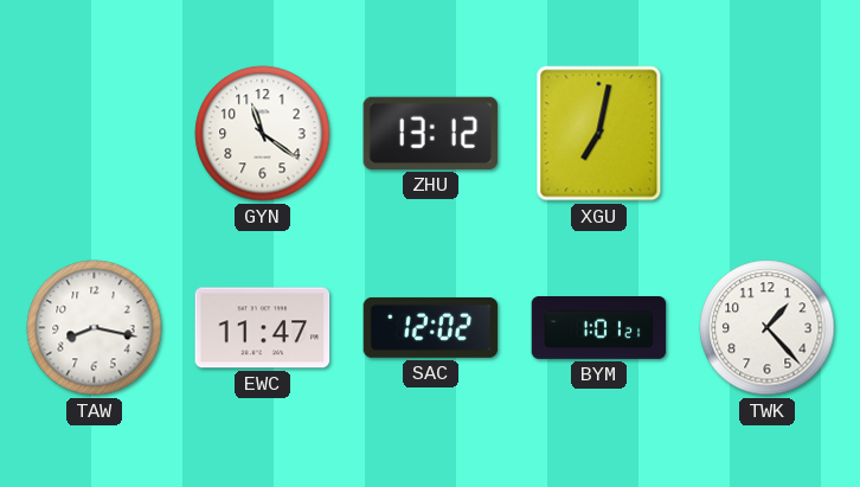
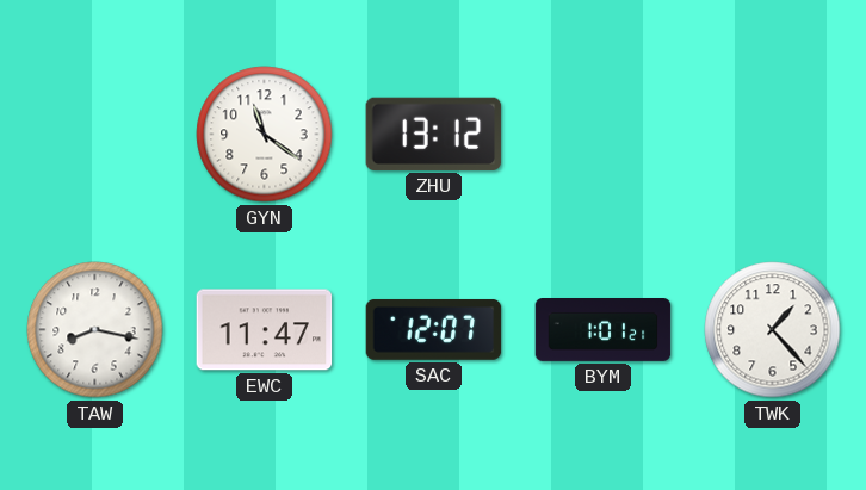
XGU: 7:02 -> none
SAC: 12:02 -> 12:07
